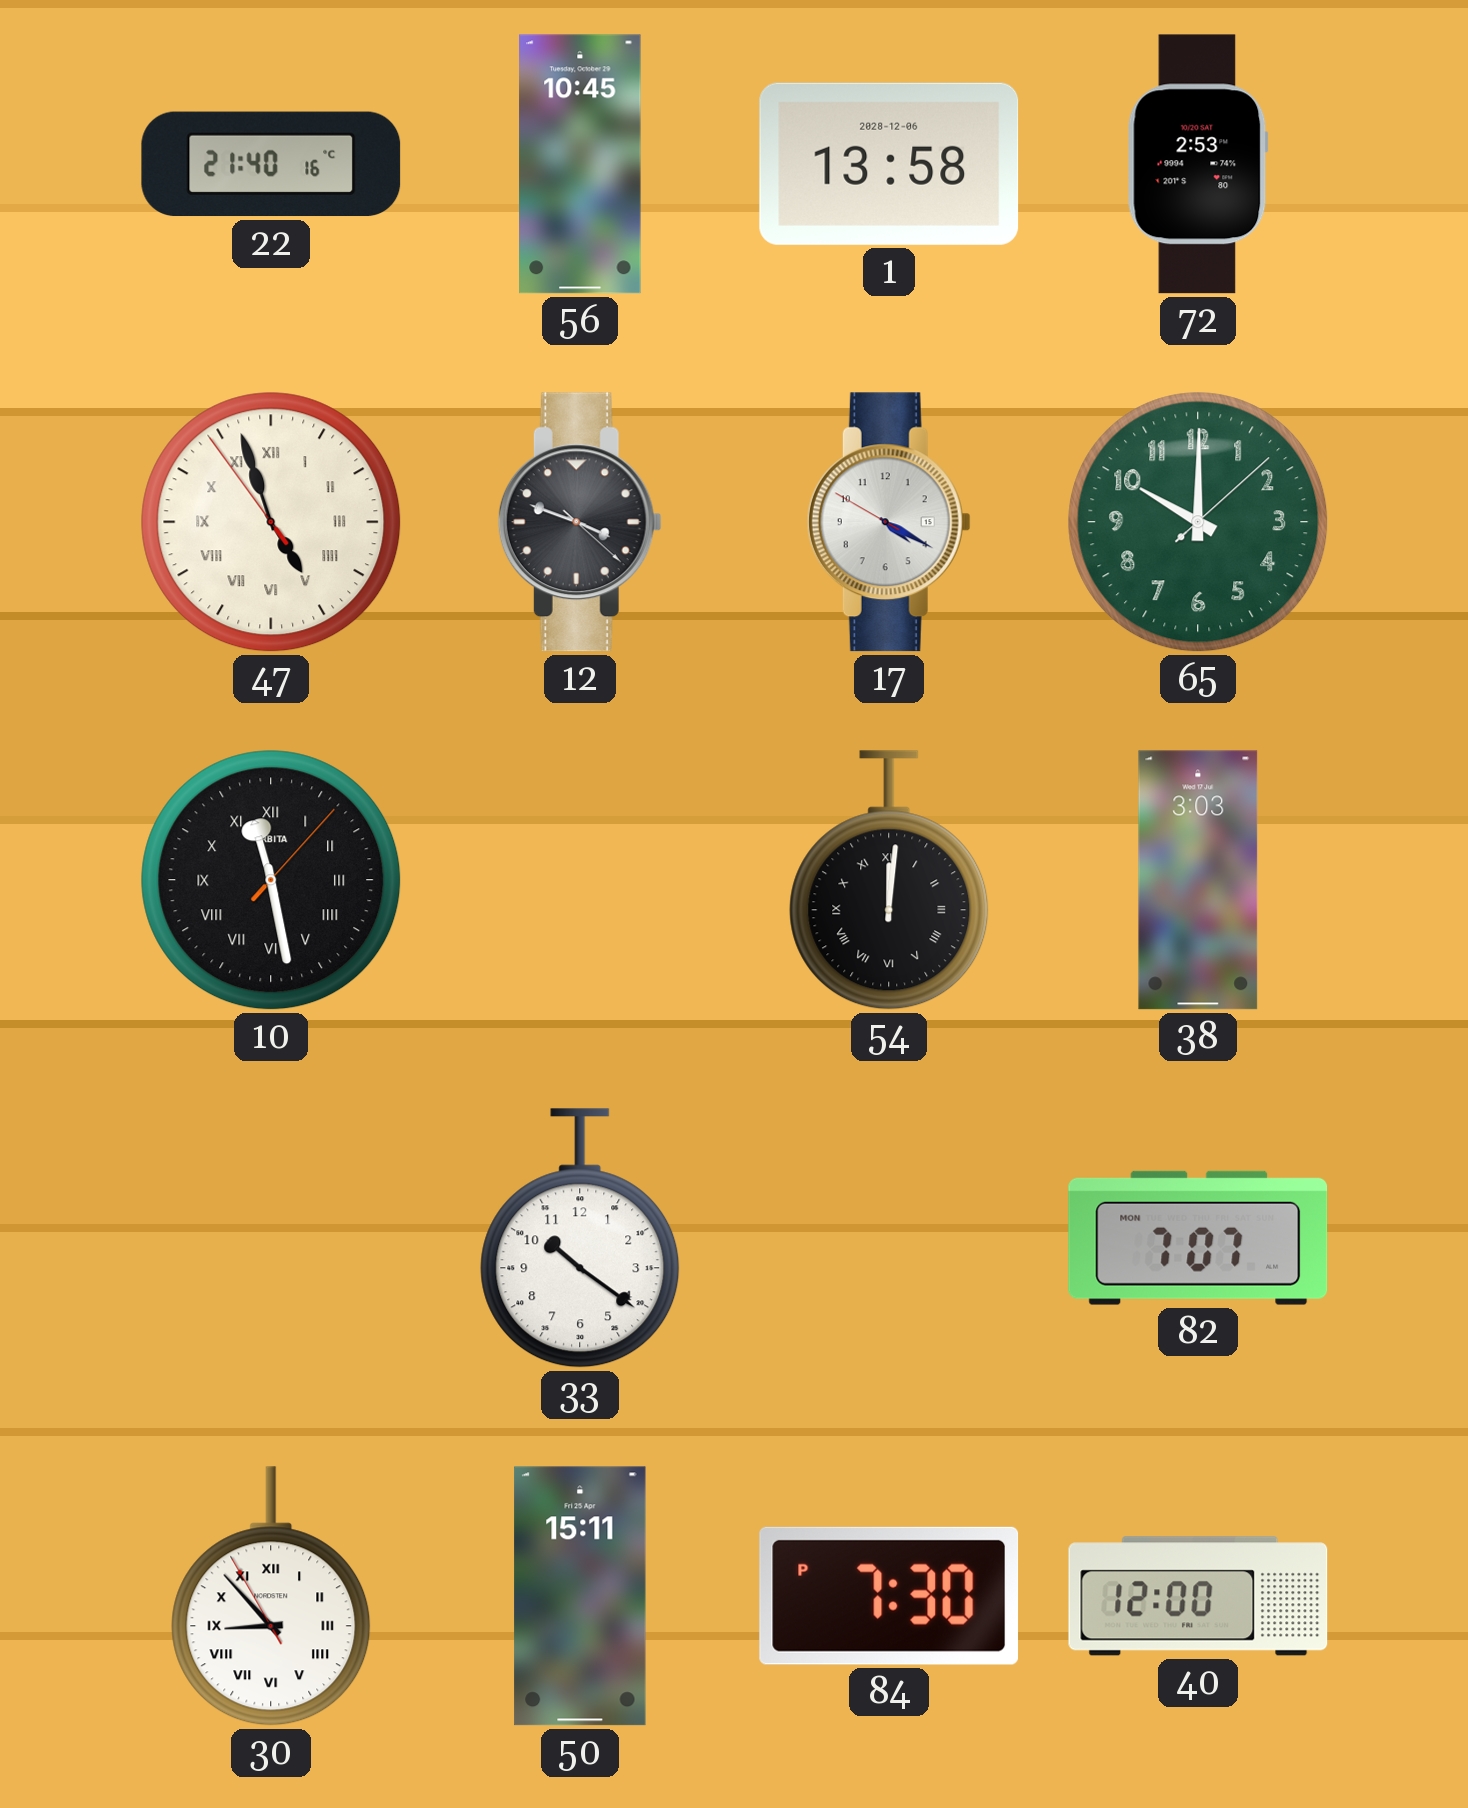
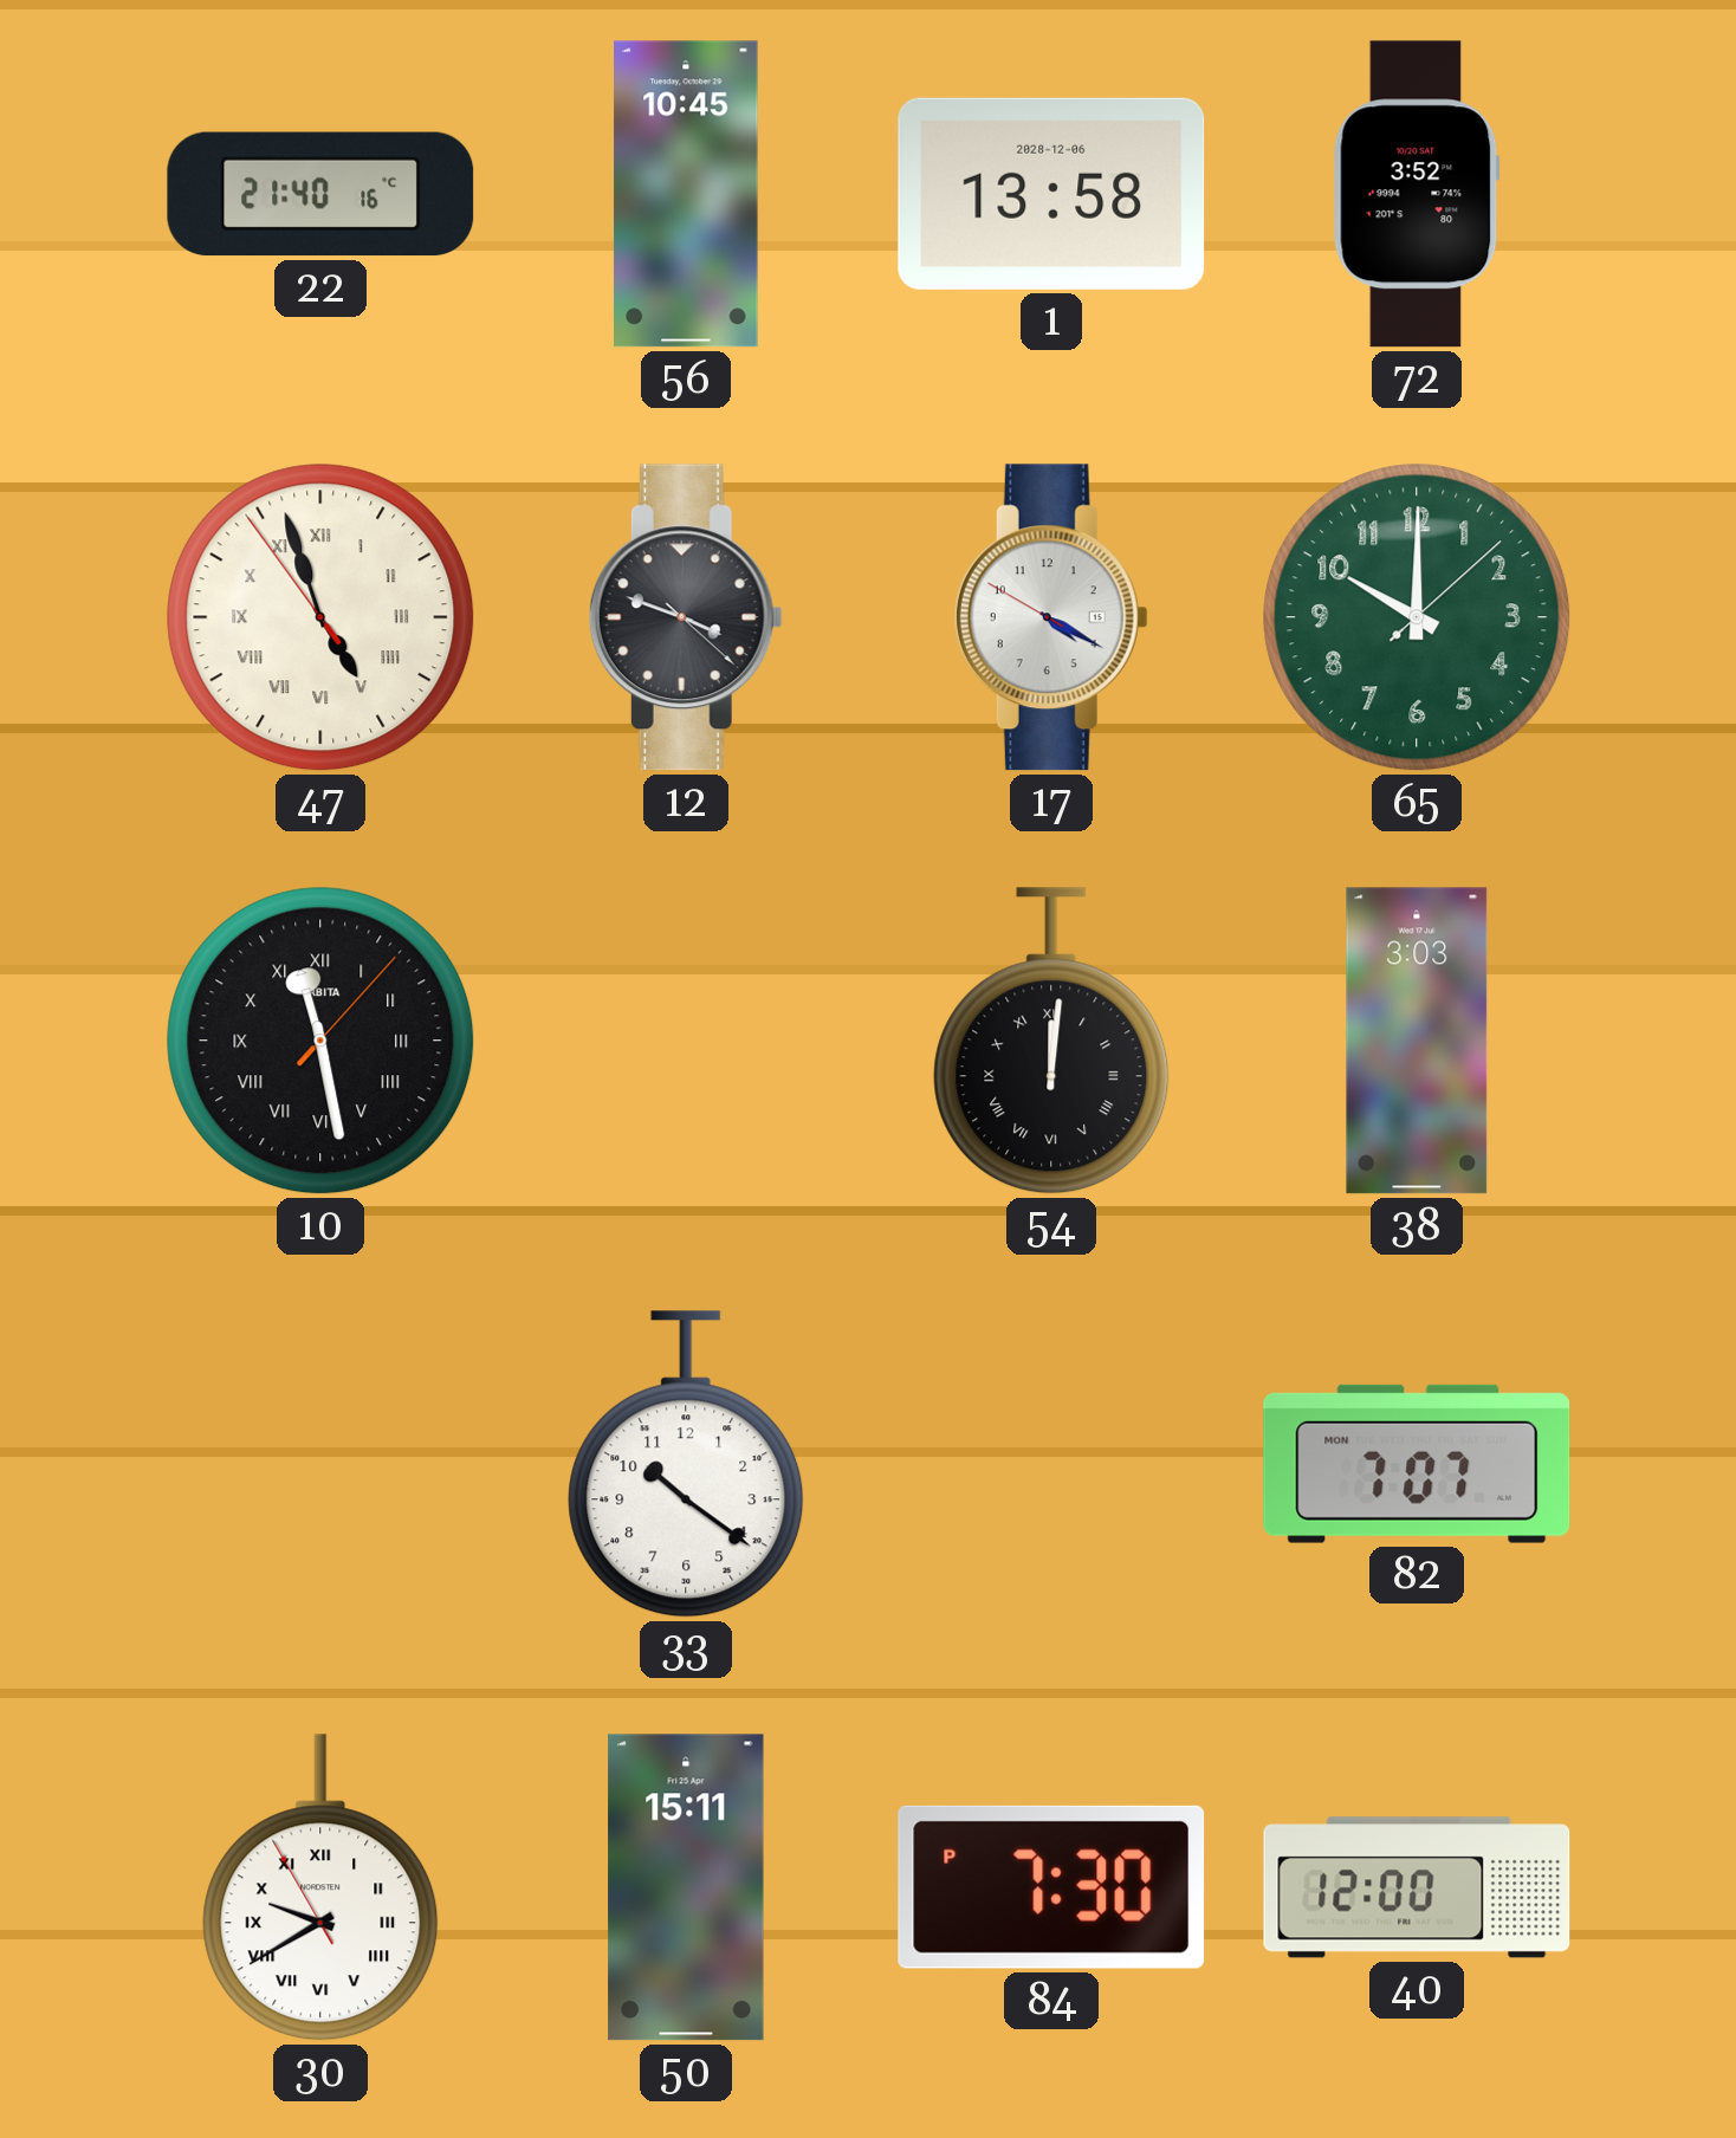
72: 2:53 -> 3:52
30: 8:52 -> 9:39
